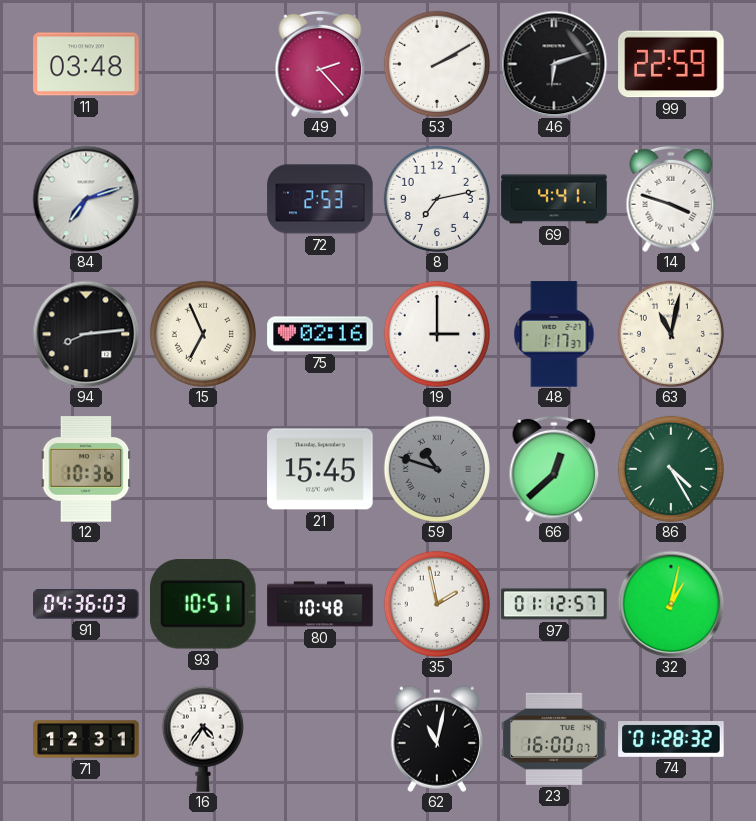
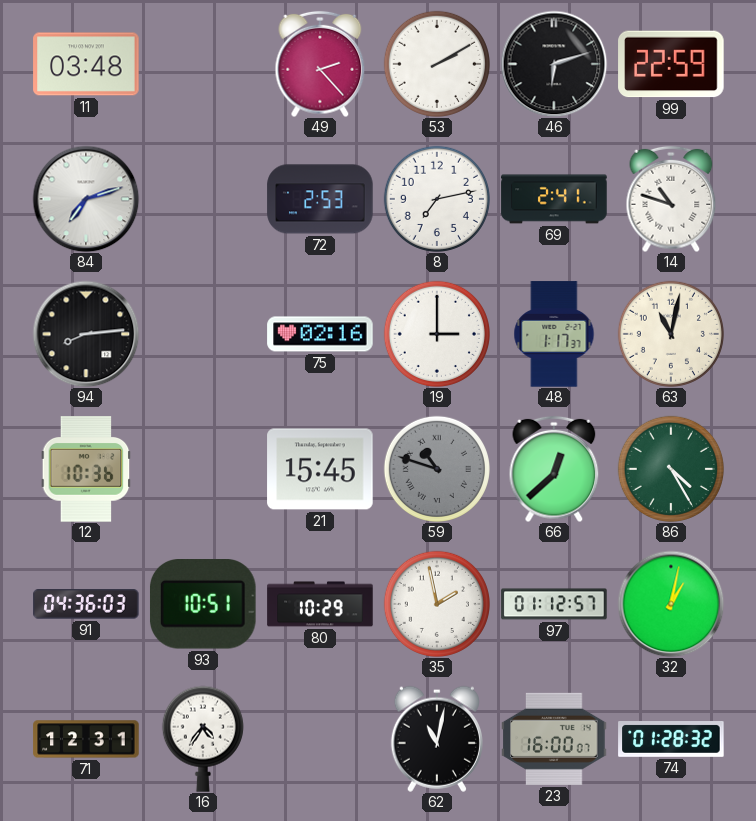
69: 4:41 -> 2:41
14: 3:48 -> 10:48
15: 6:56 -> none
80: 10:48 -> 10:29
